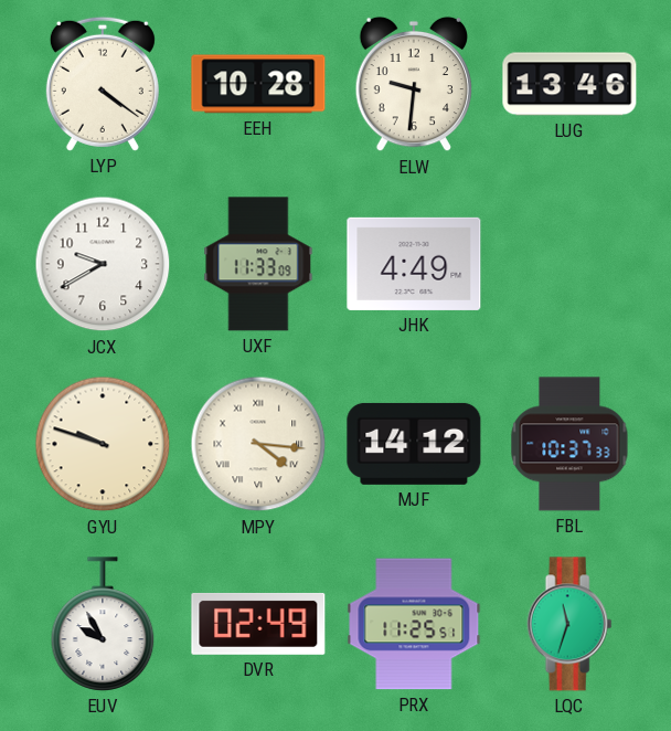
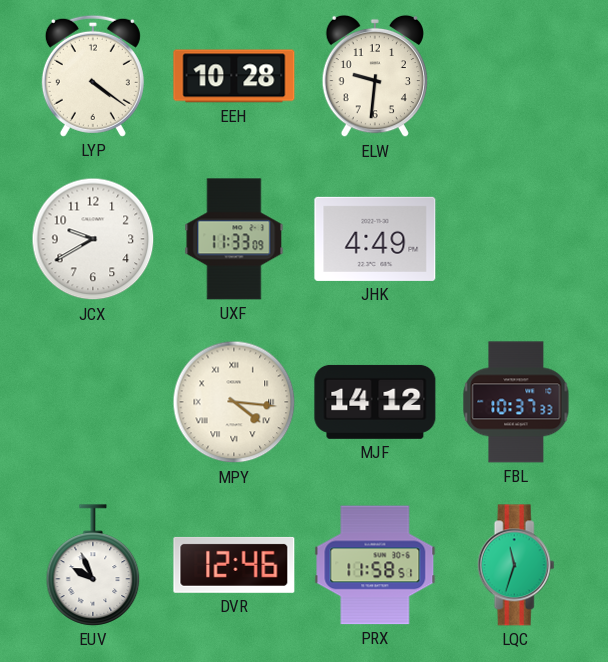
LUG: 13:46 -> none
GYU: 9:48 -> none
EUV: 9:55 -> 9:56
DVR: 02:49 -> 12:46
PRX: 11:25 -> 11:58
